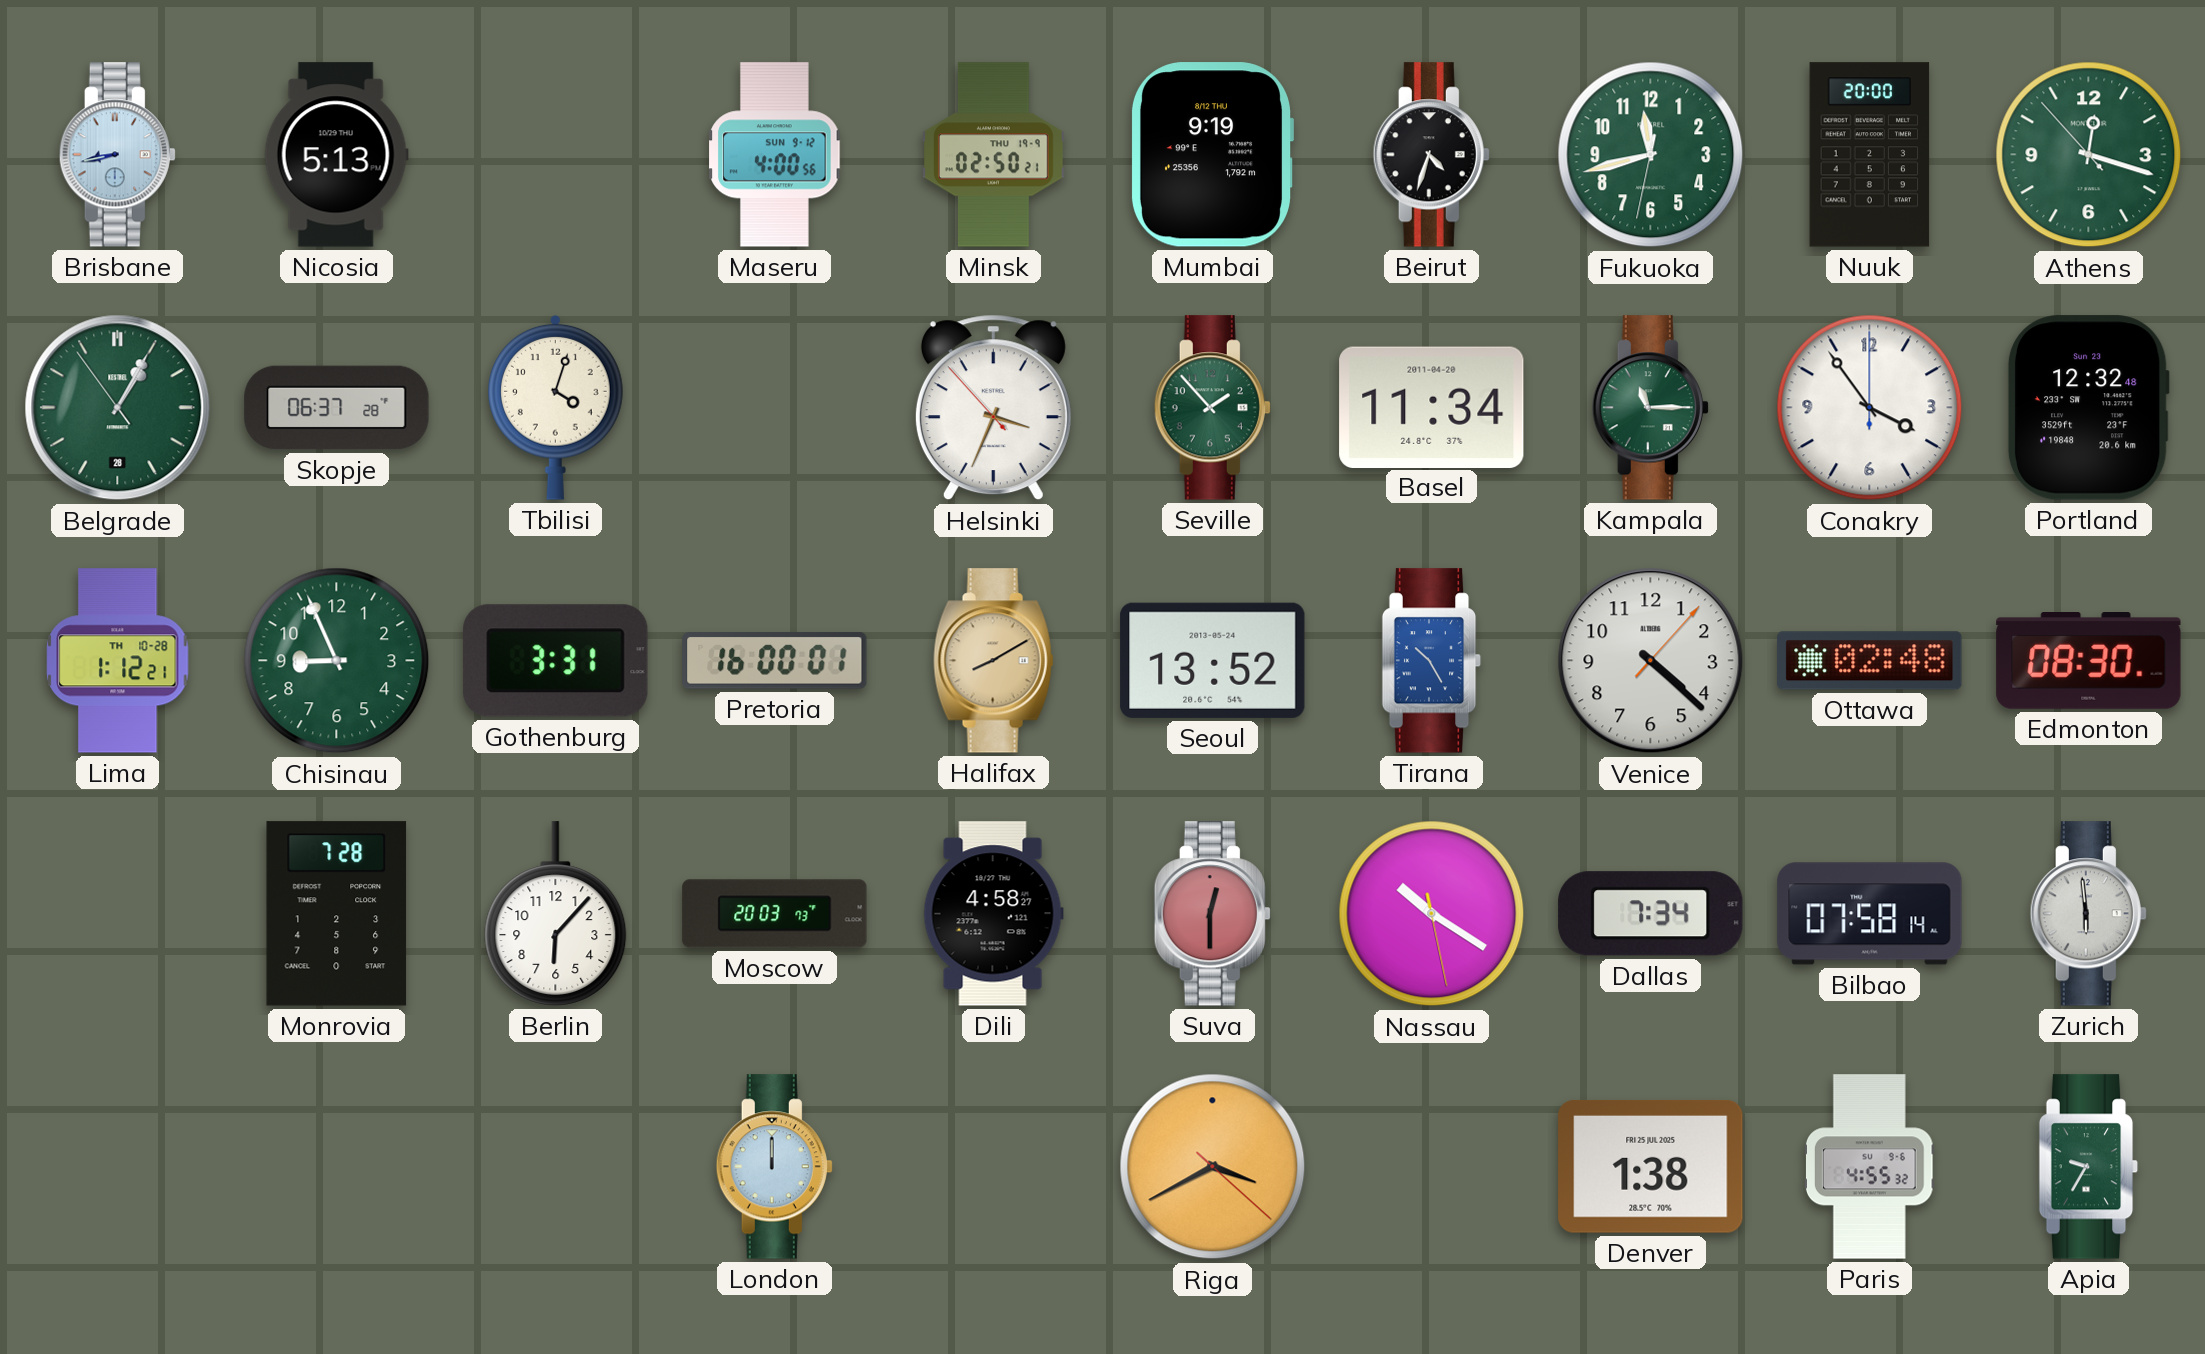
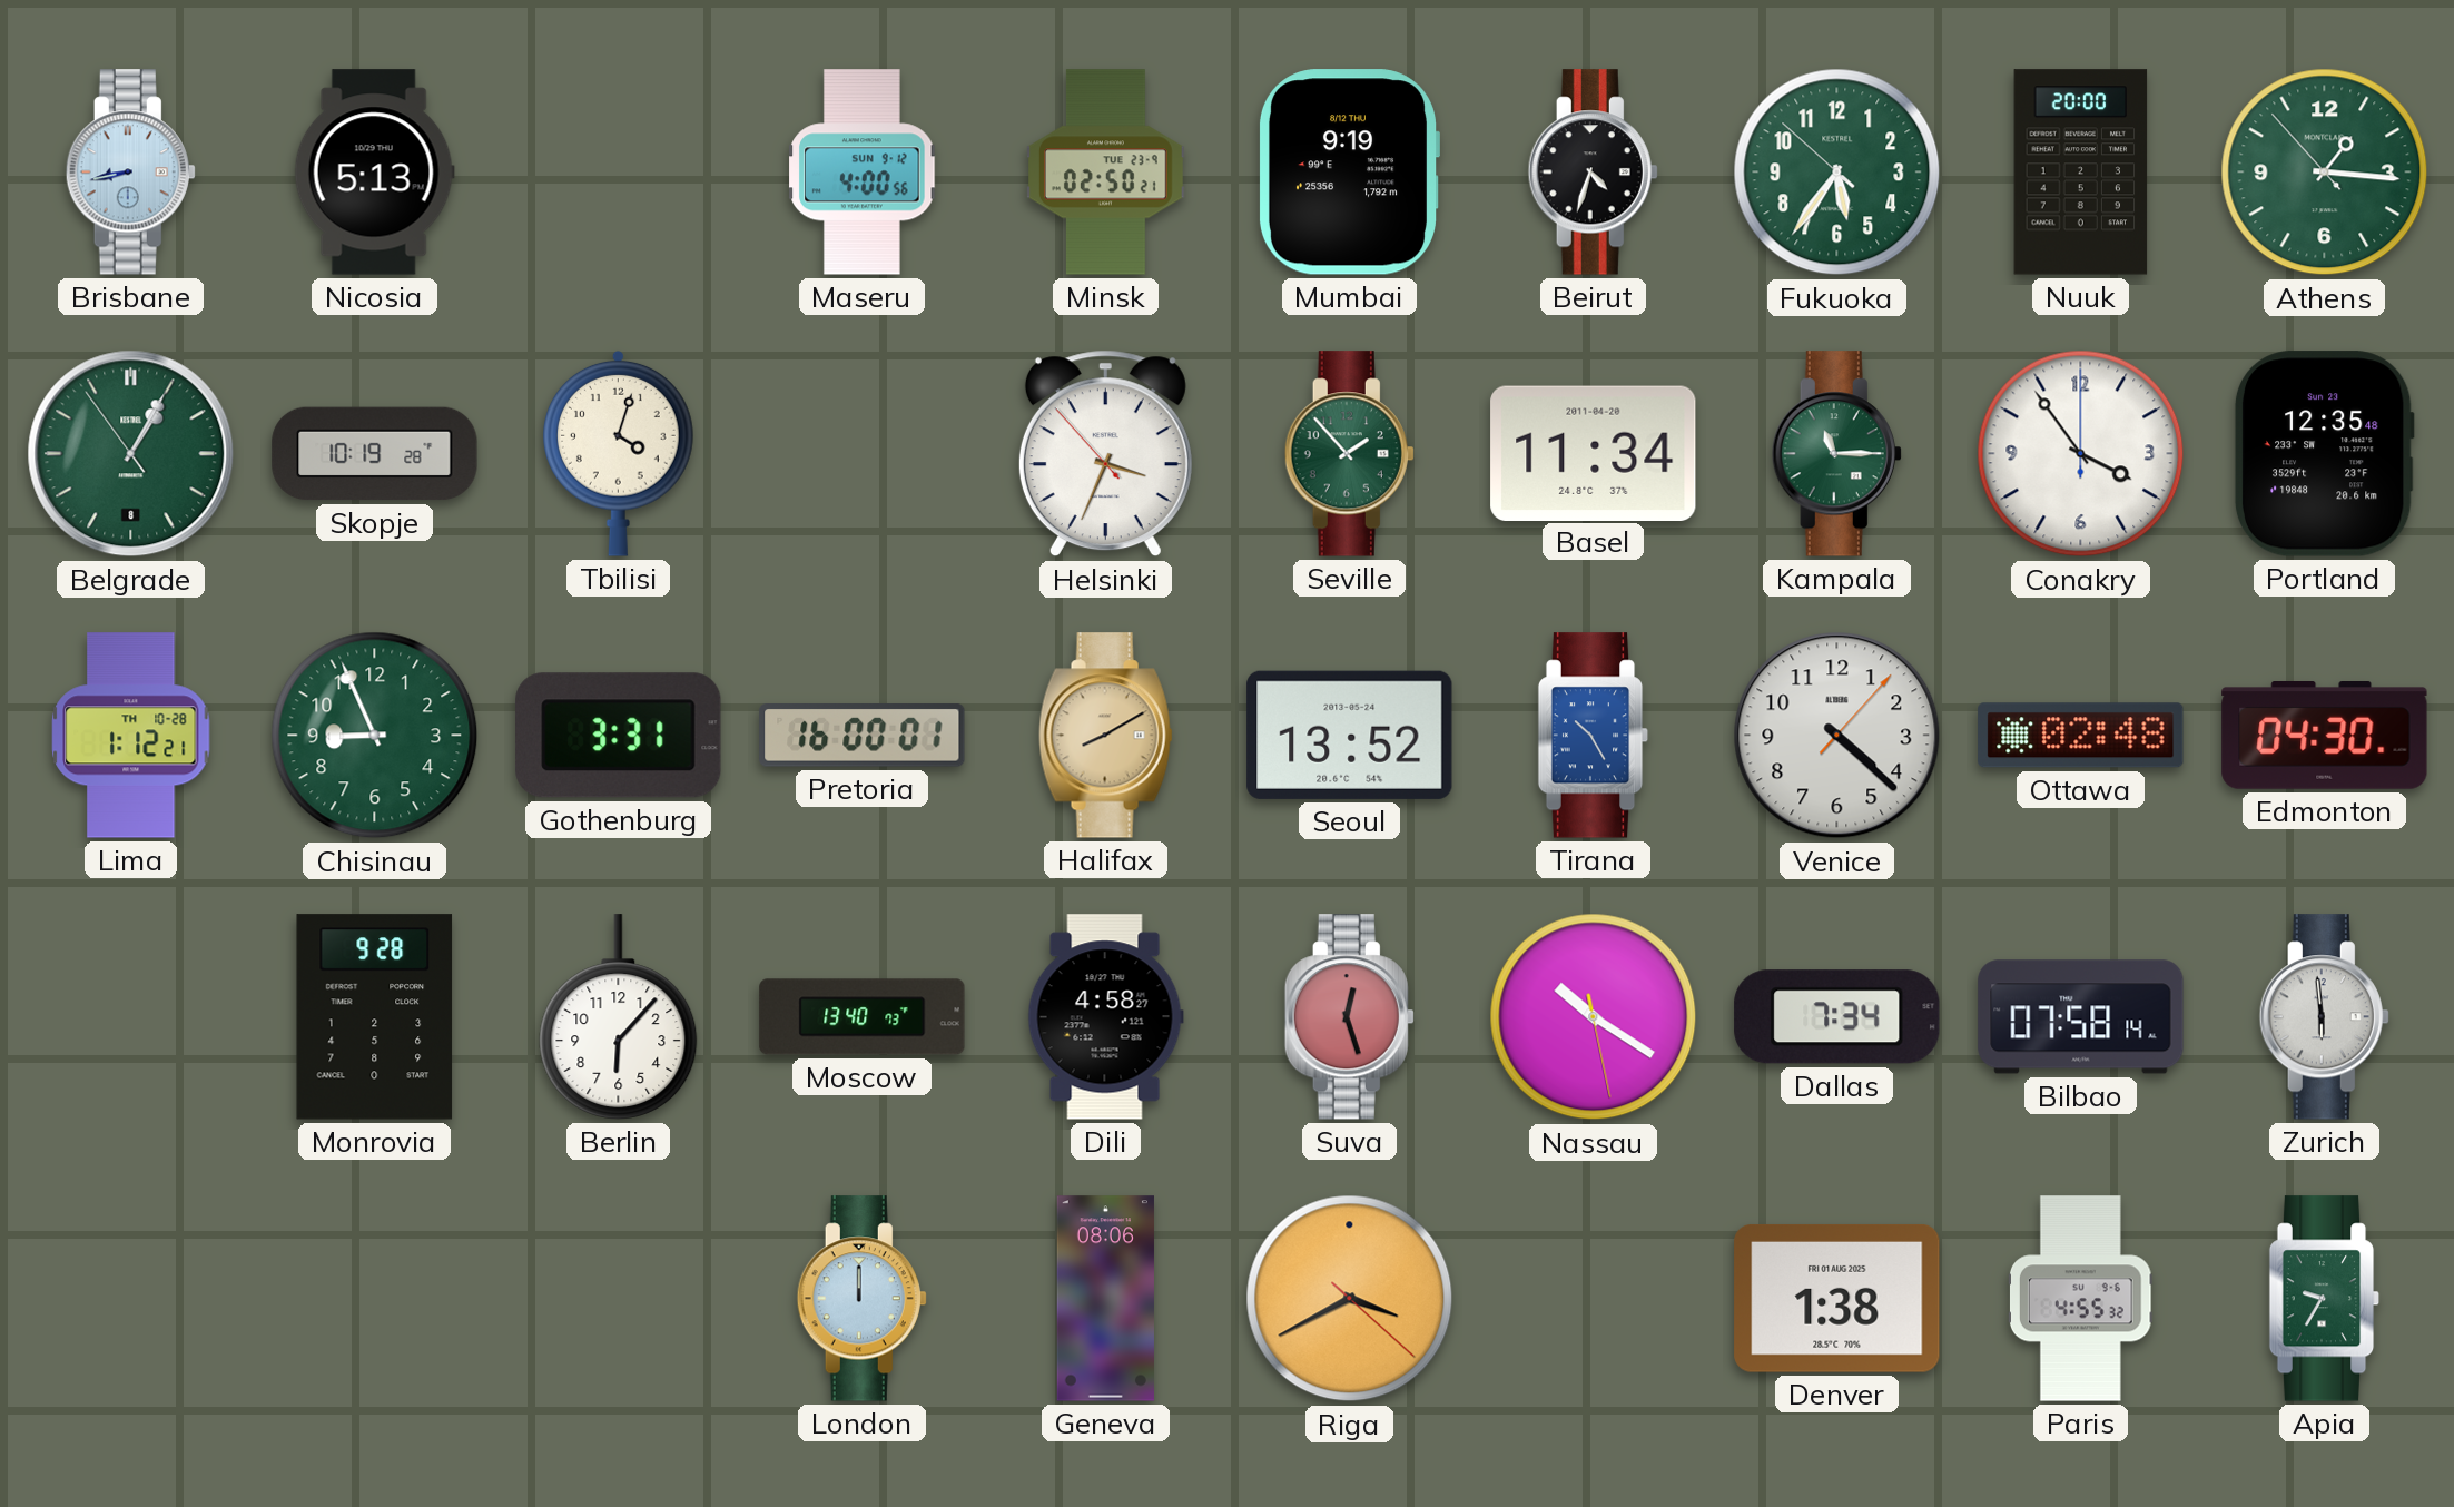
Minsk date: THU 19-9 -> TUE 23-9
Fukuoka: 11:42 -> 5:35
Athens: 12:17 -> 1:15
Belgrade date: 28 -> 8
Skopje: 06:37 -> 10:19
Portland: 12:32 -> 12:35
Edmonton: 08:30 -> 04:30
Monrovia: 7:28 -> 9:28
Moscow: 20:03 -> 13:40
Suva: 12:30 -> 12:27
Geneva: none -> 08:06
Denver date: FRI 25 JUL 2025 -> FRI 01 AUG 2025
